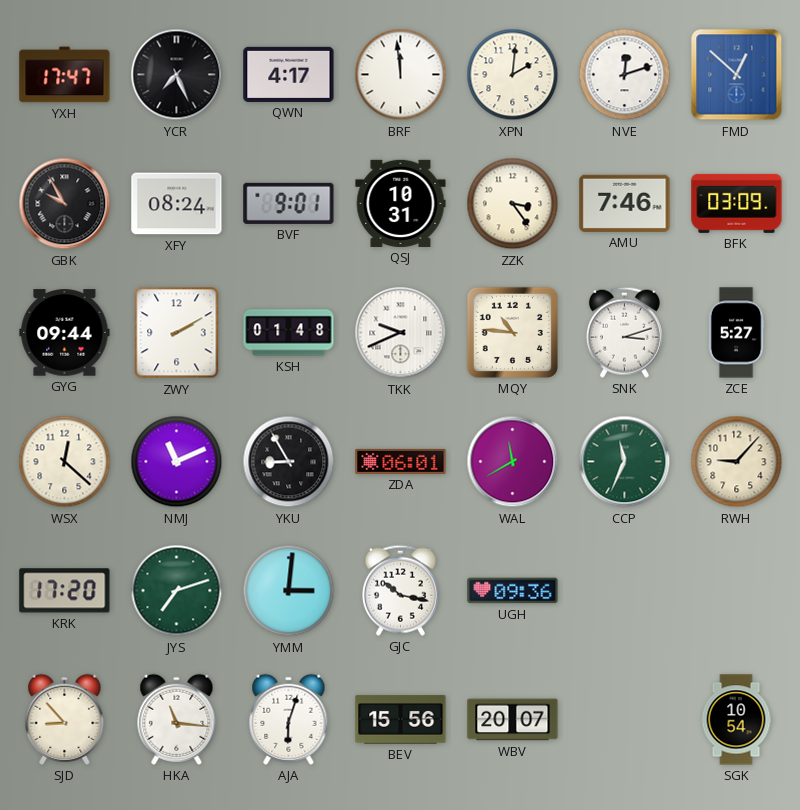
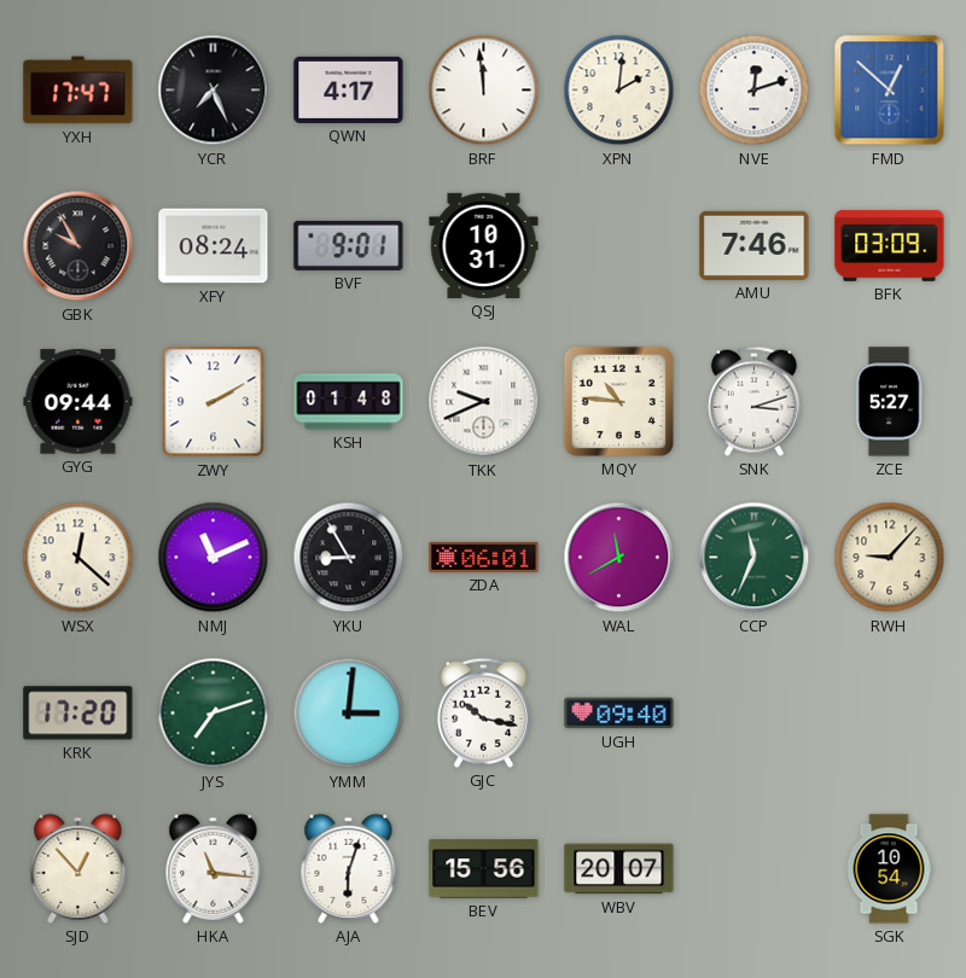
ZZK: 3:24 -> none
UGH: 09:36 -> 09:40
SJD: 8:53 -> 12:53
